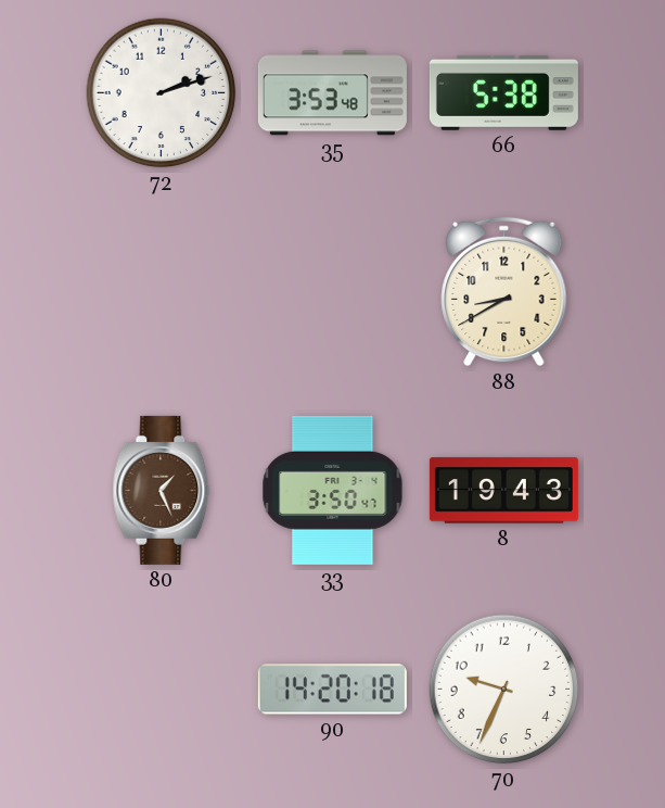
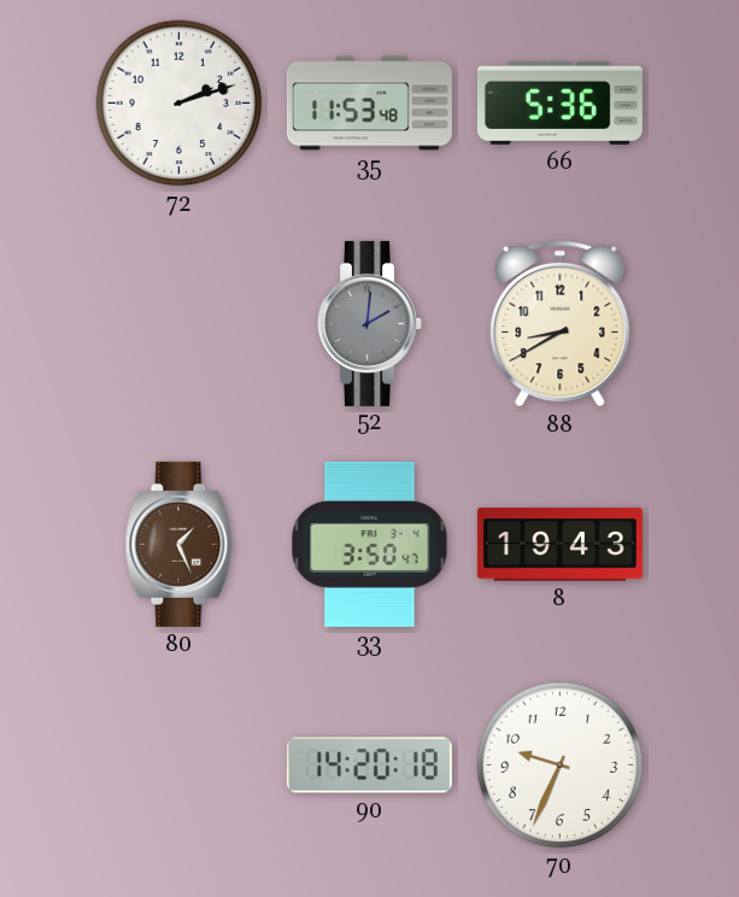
35: 3:53 -> 11:53
66: 5:38 -> 5:36
52: none -> 2:01
